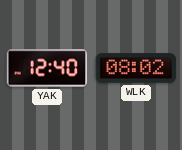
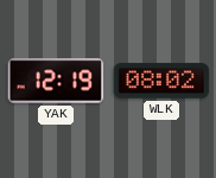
YAK: 12:40 -> 12:19
